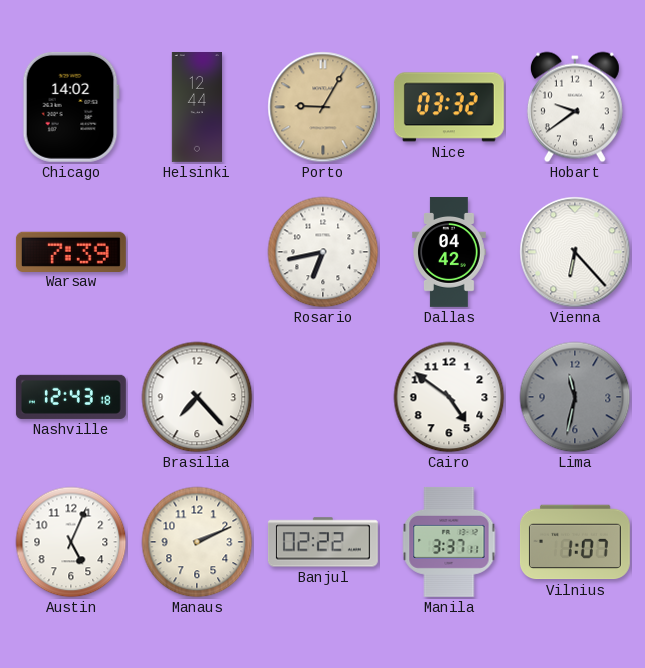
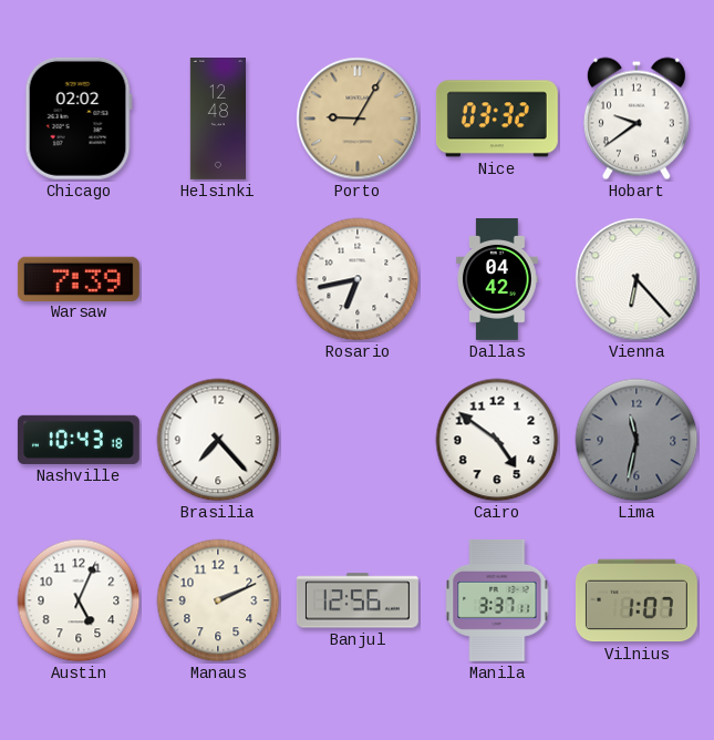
Chicago: 14:02 -> 02:02
Helsinki: 12:44 -> 12:48
Nashville: 12:43 -> 10:43
Banjul: 02:22 -> 12:56
